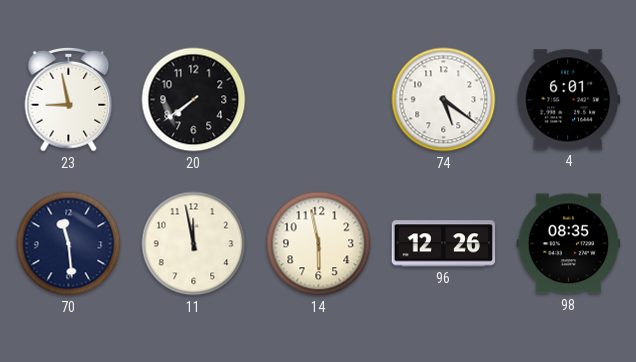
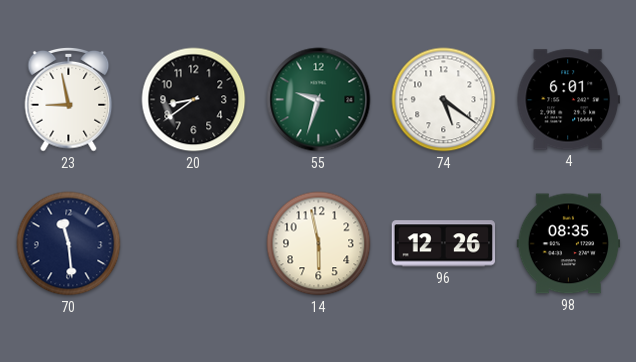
20: 7:39 -> 8:39
55: none -> 9:33
11: 11:58 -> none
